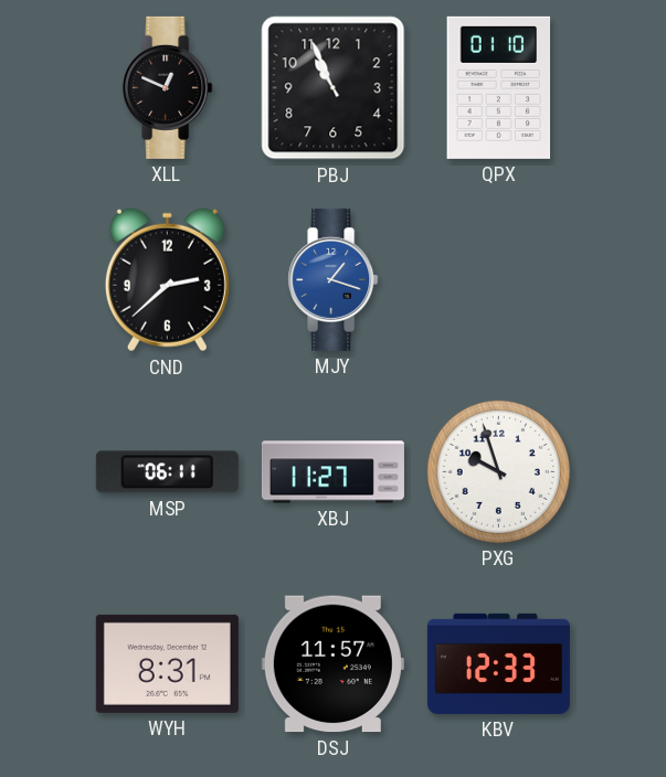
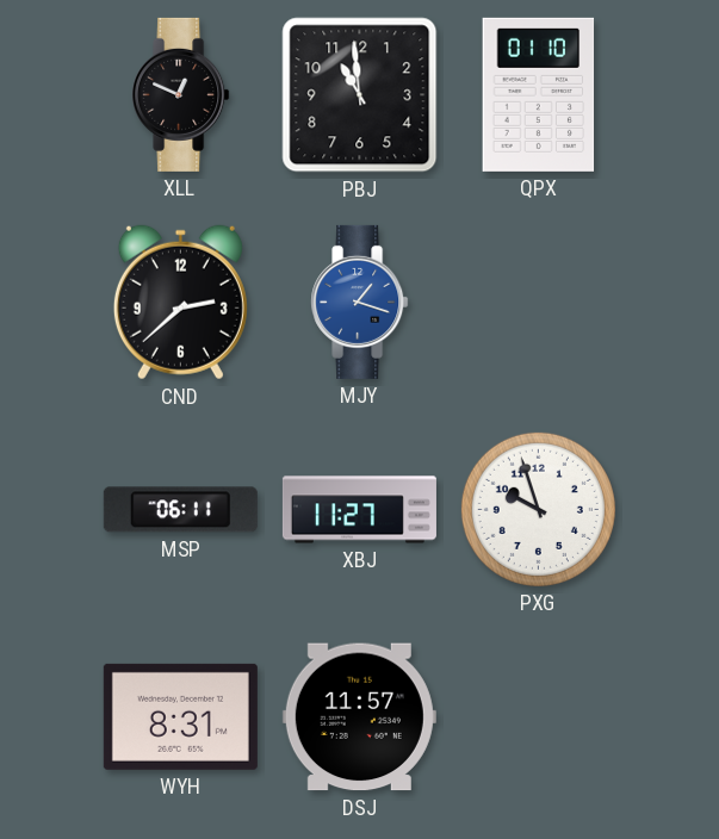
PBJ: 10:56 -> 10:59
KBV: 12:33 -> none
